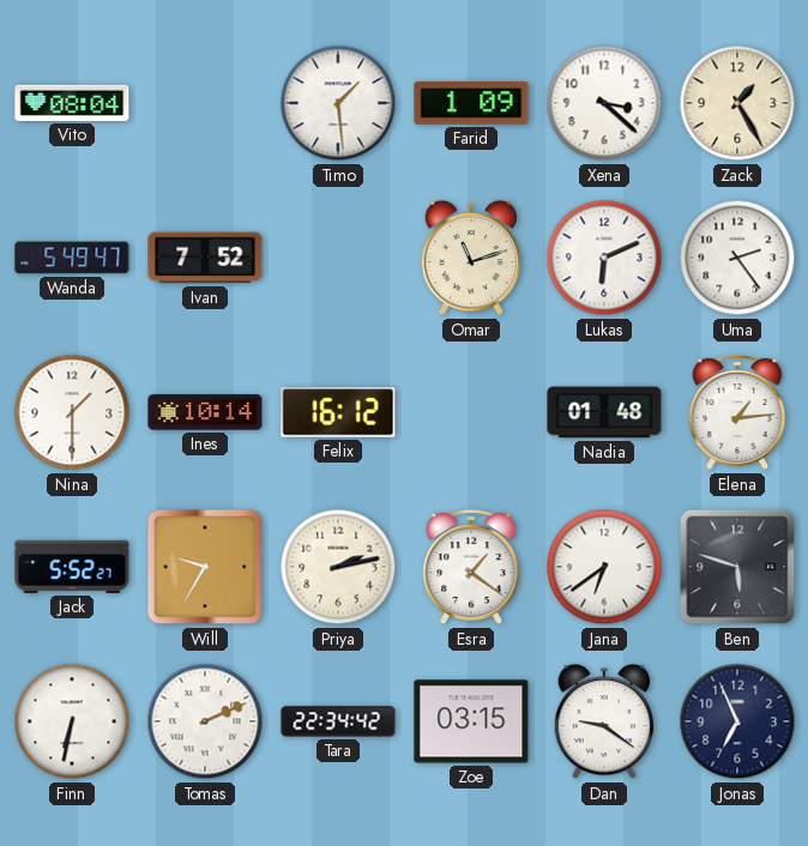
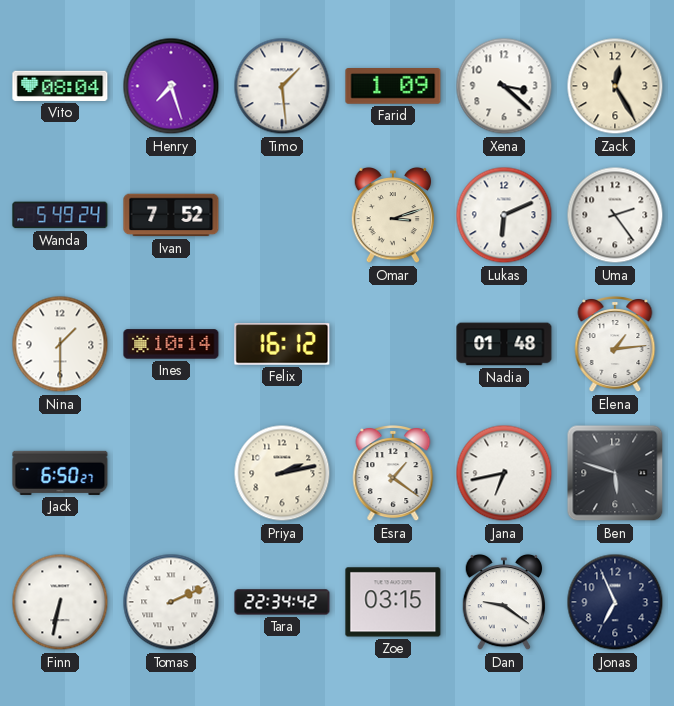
Henry: none -> 7:27
Zack: 1:25 -> 12:25
Wanda: 5:49:47 -> 5:49:24
Omar: 11:12 -> 3:12
Jack: 5:52 -> 6:50
Will: 9:35 -> none
Jana: 6:39 -> 6:43
